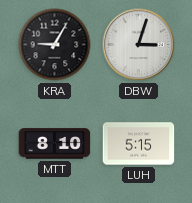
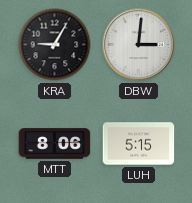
DBW: 3:03 -> 3:01
MTT: 8:10 -> 8:06
